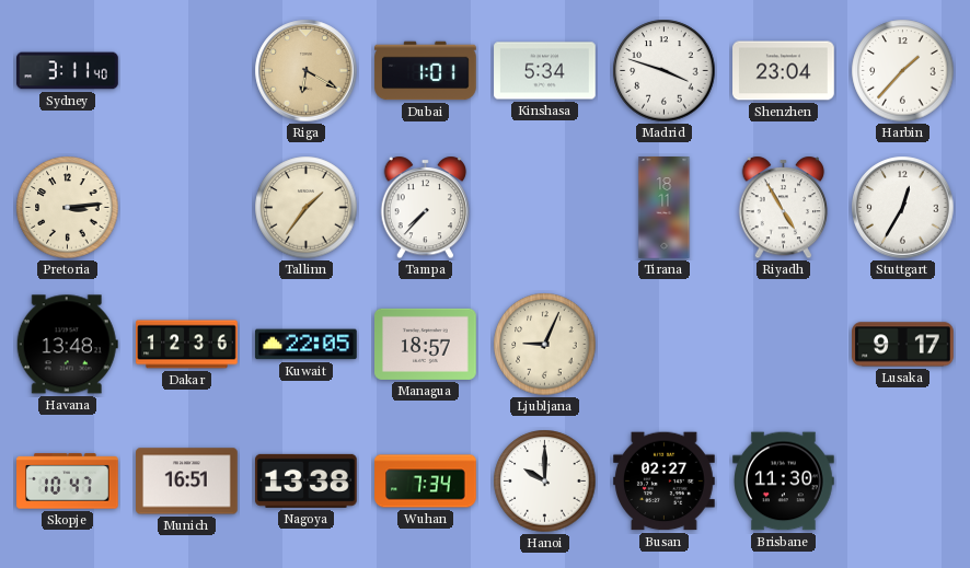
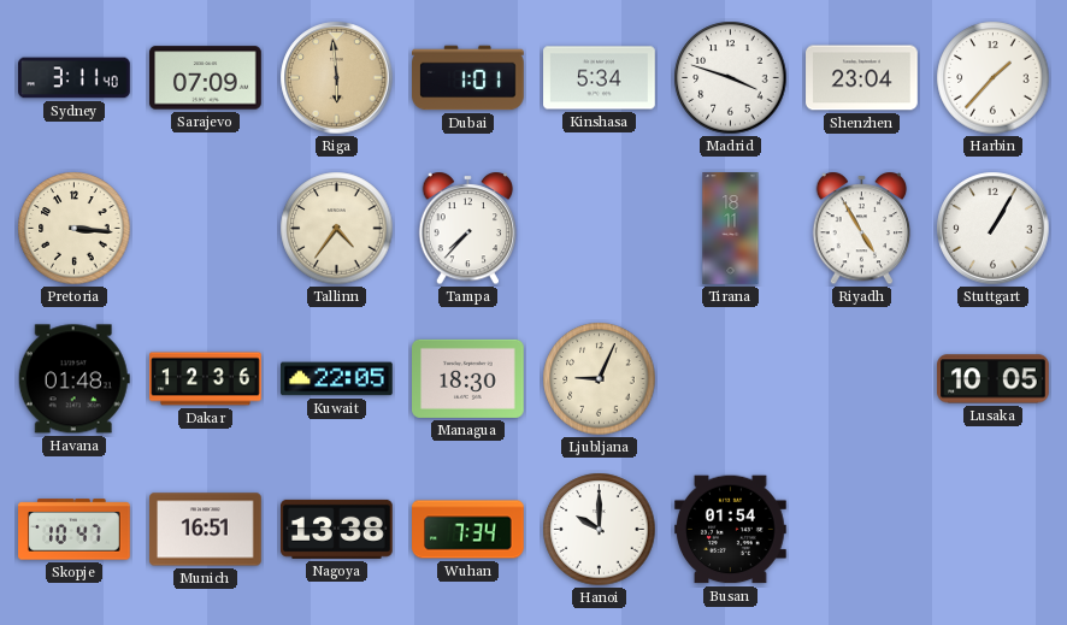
Sarajevo: none -> 07:09
Riga: 6:20 -> 5:59
Pretoria: 3:14 -> 3:16
Tallinn: 1:36 -> 4:36
Stuttgart: 12:35 -> 1:05
Havana: 13:48 -> 01:48
Managua: 18:57 -> 18:30
Lusaka: 9:17 -> 10:05
Busan: 02:27 -> 01:54
Brisbane: 11:30 -> none
